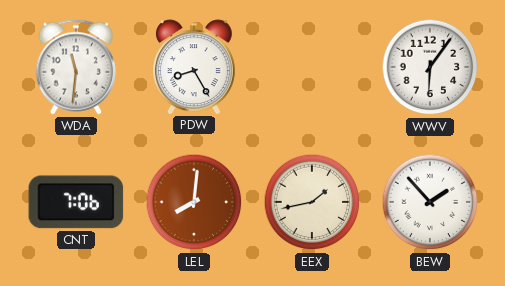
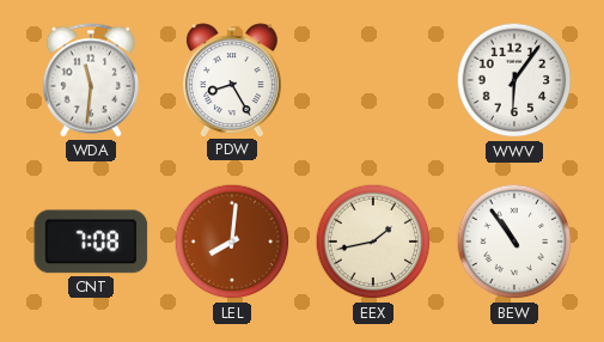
CNT: 7:06 -> 7:08
BEW: 1:53 -> 10:54
